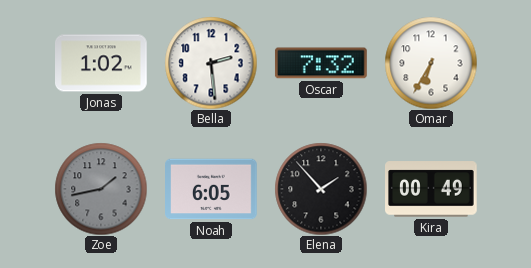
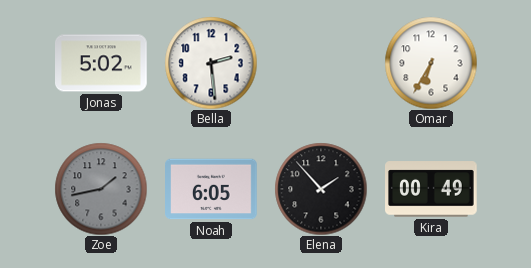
Jonas: 1:02 -> 5:02
Oscar: 7:32 -> none
